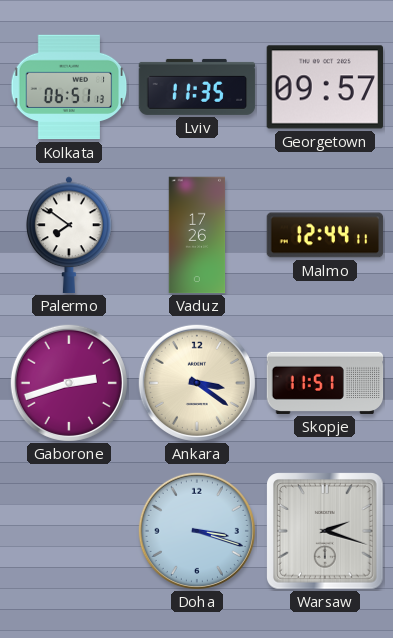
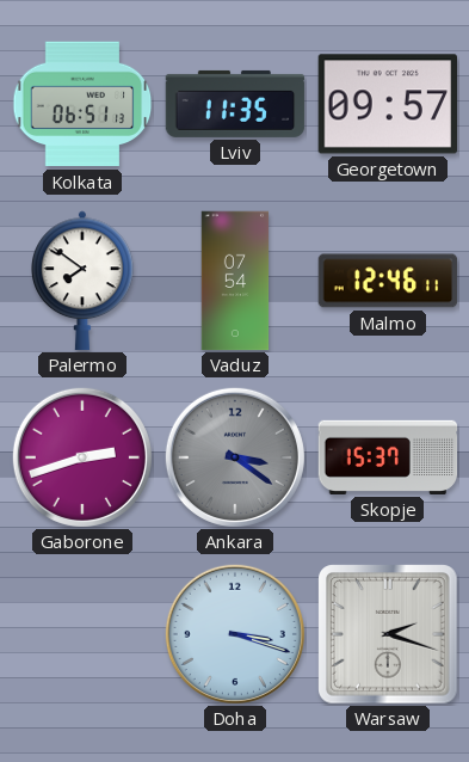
Vaduz: 17:26 -> 07:54
Malmo: 12:44 -> 12:46
Ankara dial: cream -> grey
Skopje: 11:51 -> 15:37
